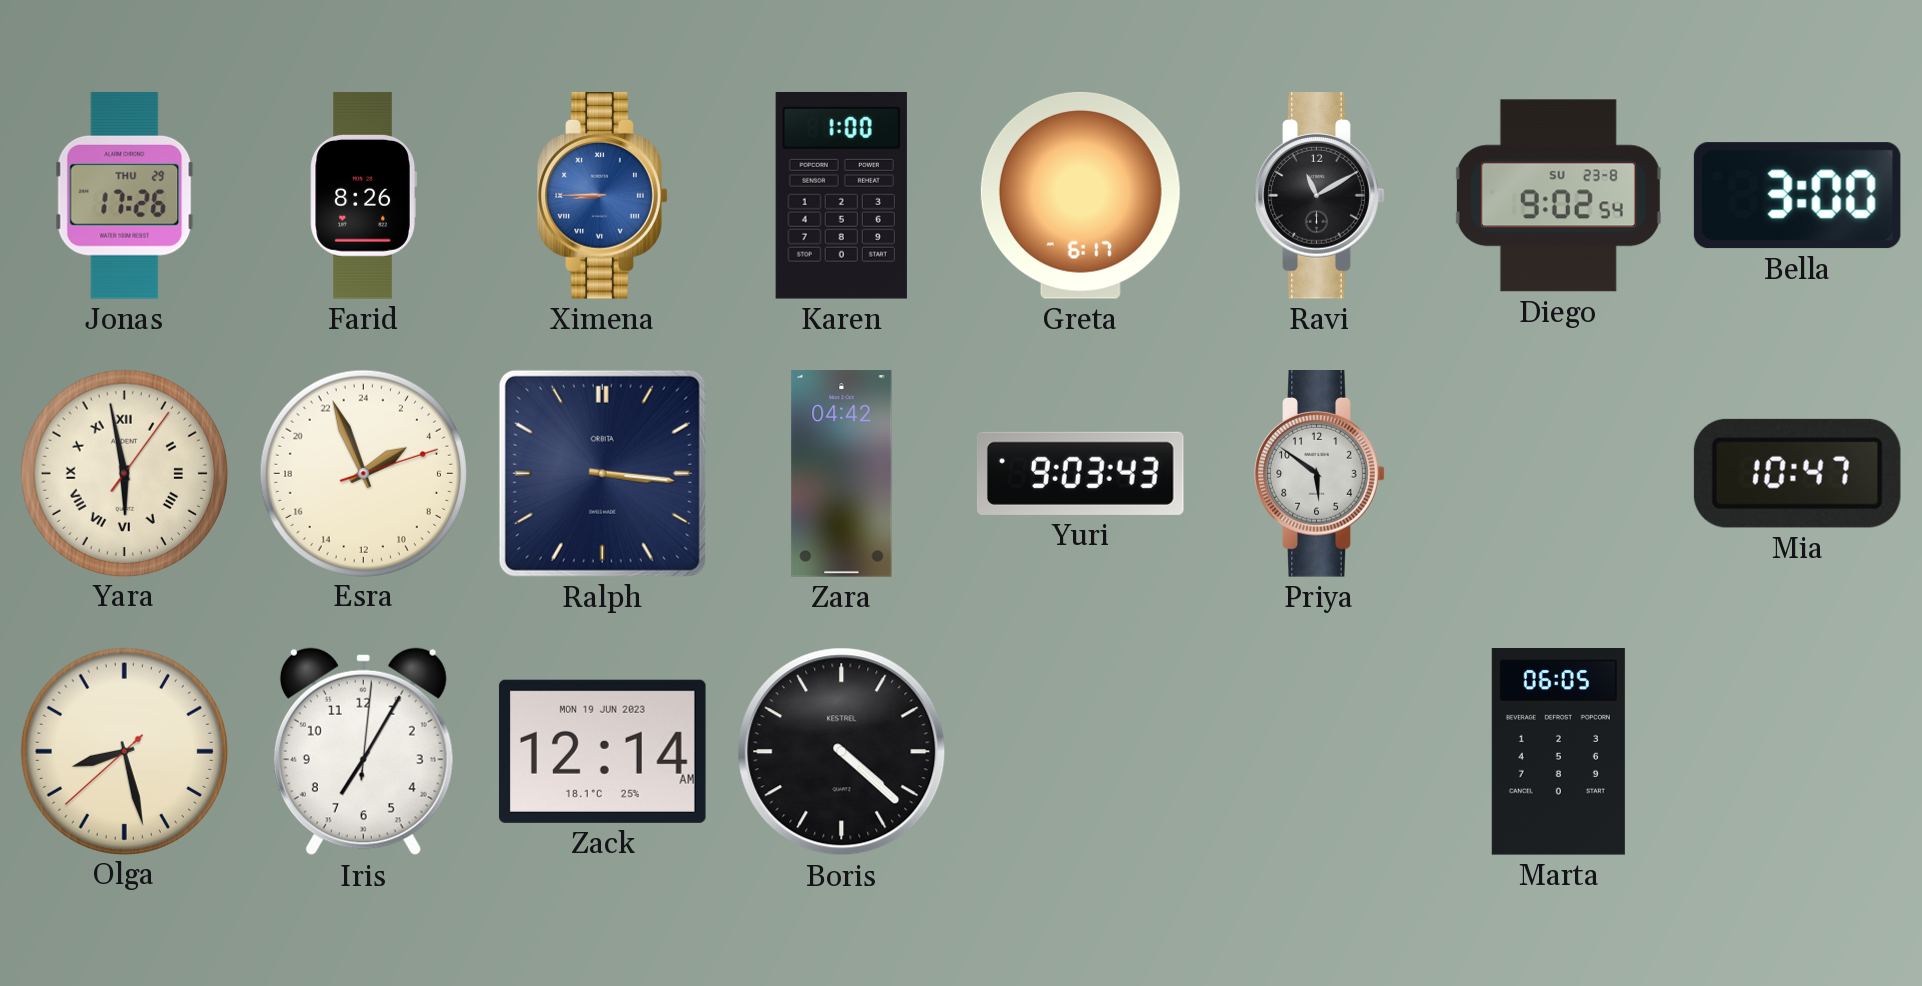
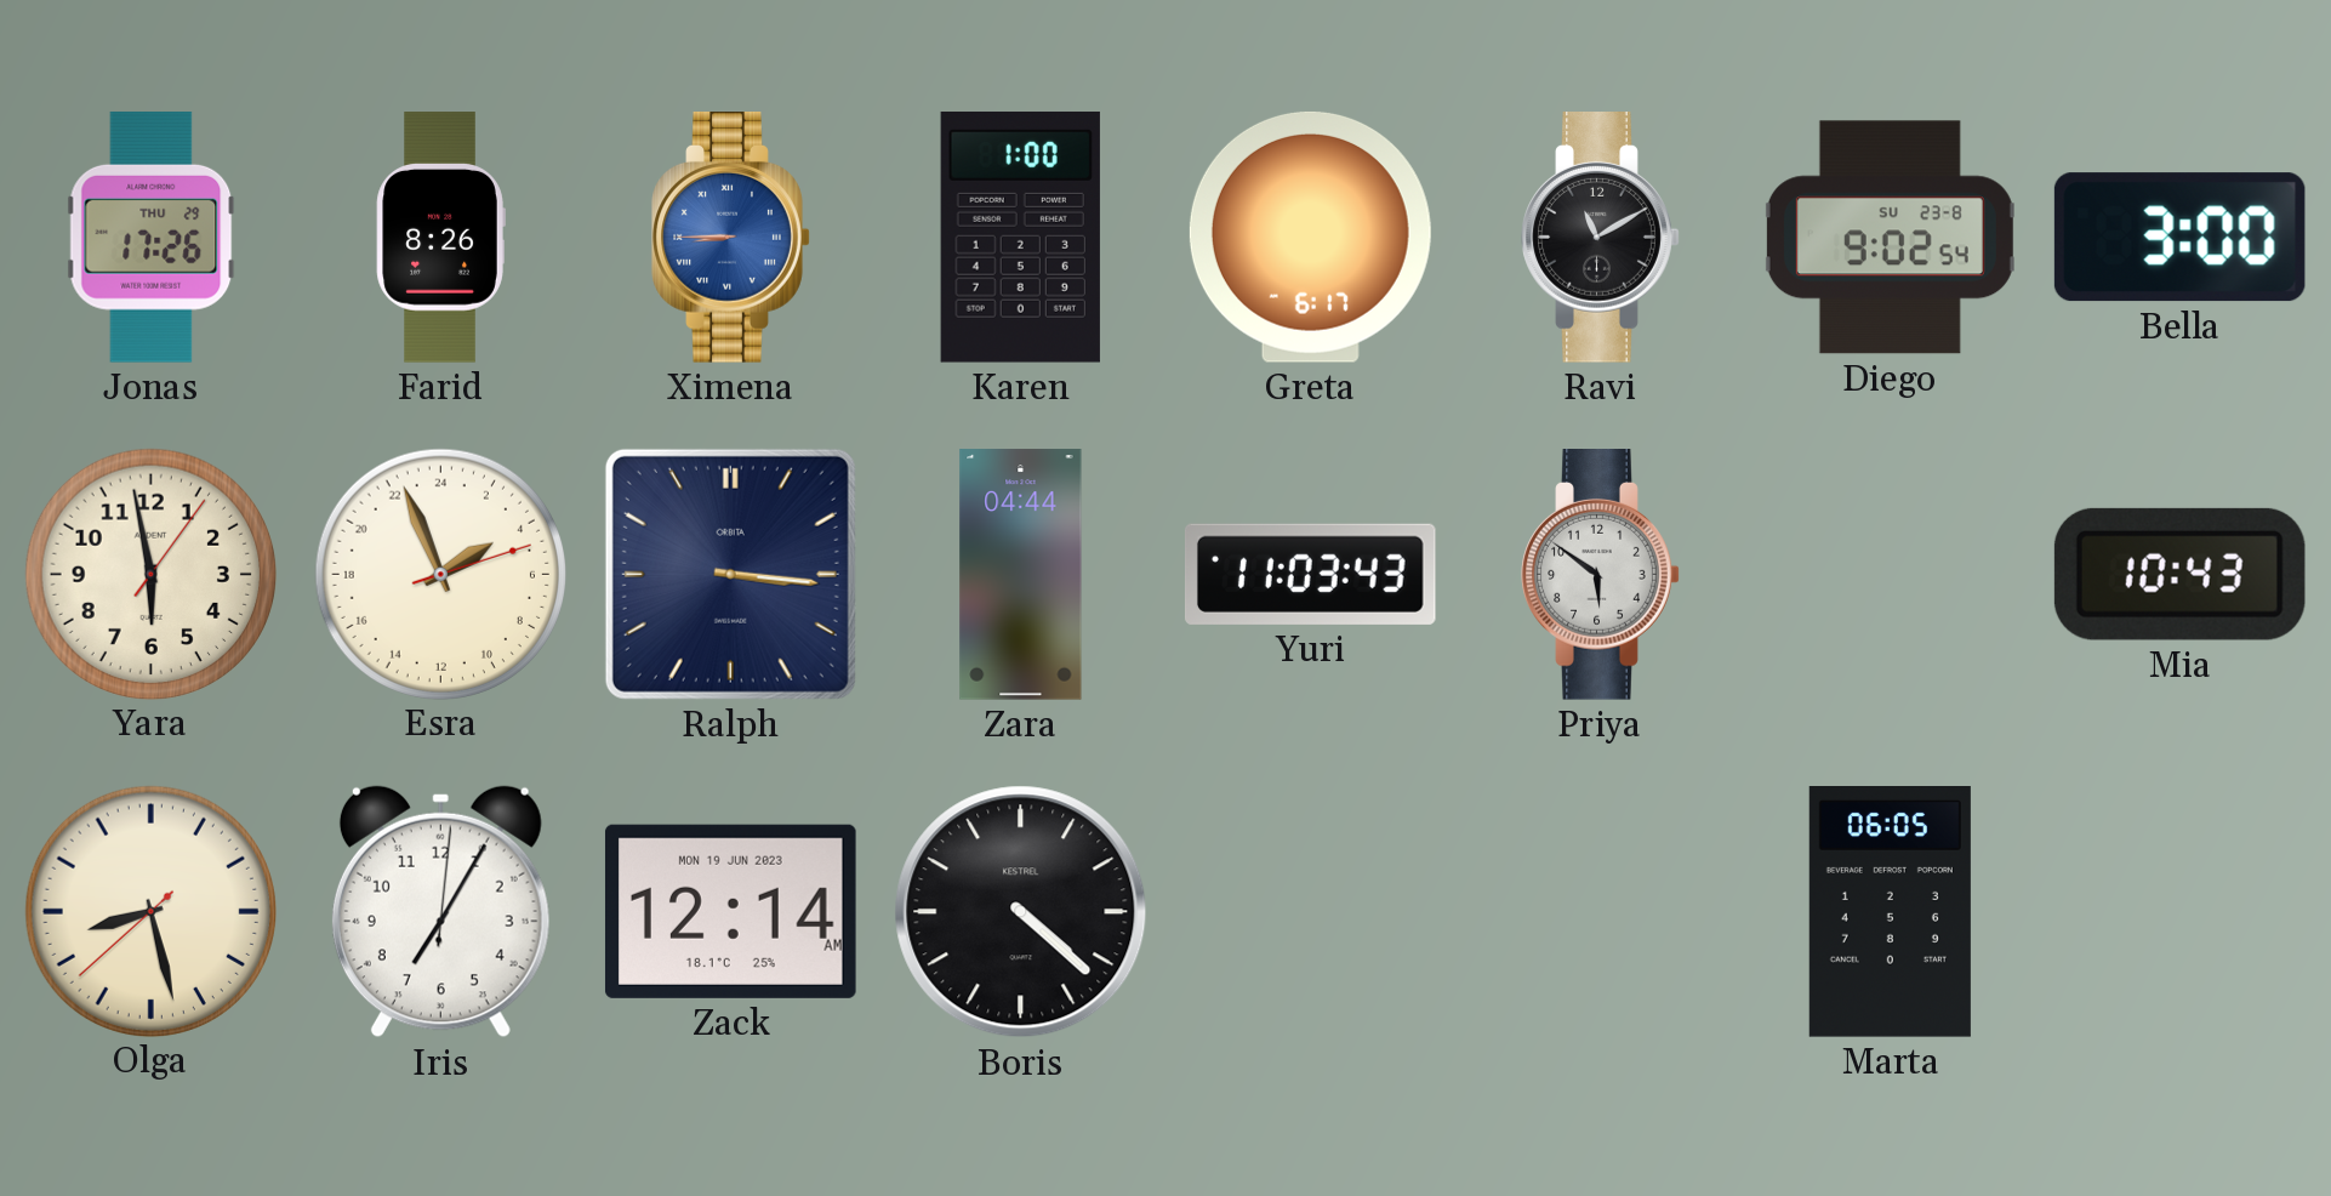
Yara numerals: Roman -> Arabic
Zara: 04:42 -> 04:44
Yuri: 9:03 -> 11:03
Mia: 10:47 -> 10:43
